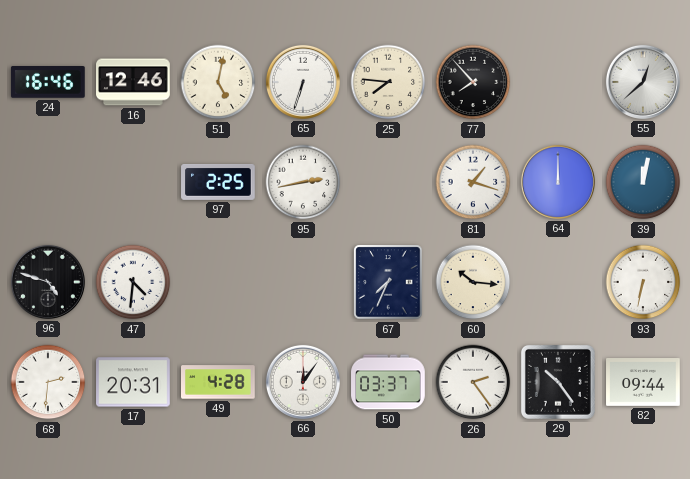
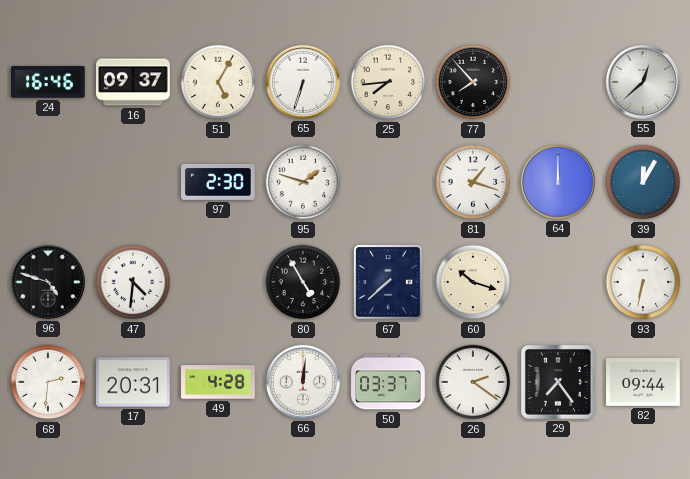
16: 12:46 -> 09:37
51: 5:02 -> 5:05
25: 7:46 -> 7:44
97: 2:25 -> 2:30
95: 2:43 -> 1:48
39: 12:02 -> 12:05
80: none -> 4:55
67: 7:34 -> 7:38
60: 10:16 -> 10:18
66: 12:06 -> 12:01
26: 2:24 -> 2:21
29: 10:24 -> 7:24
